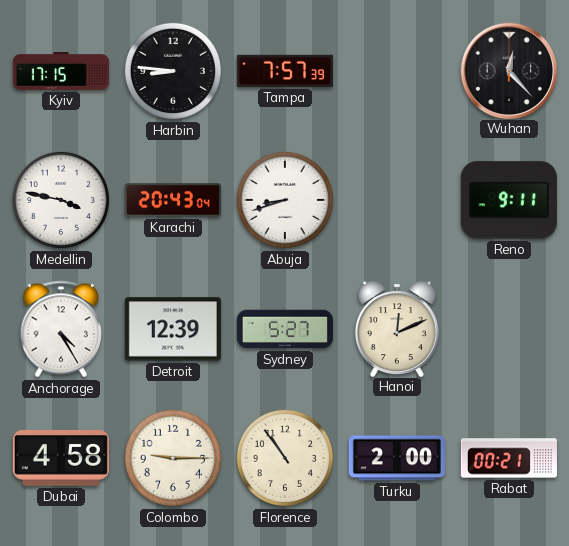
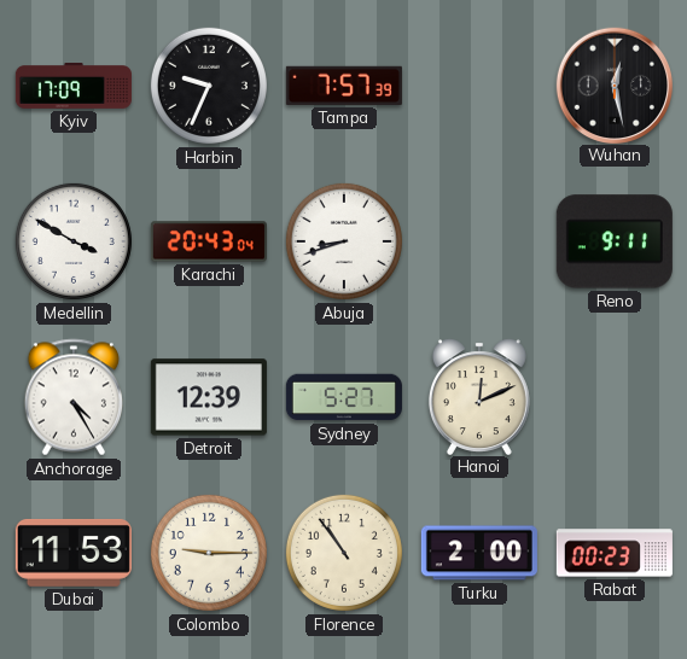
Kyiv: 17:15 -> 17:09
Harbin: 8:46 -> 9:34
Wuhan: 12:23 -> 12:28
Medellin: 3:47 -> 3:50
Dubai: 4:58 -> 11:53
Rabat: 00:21 -> 00:23
